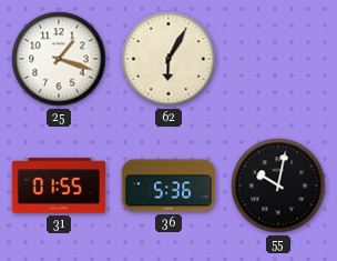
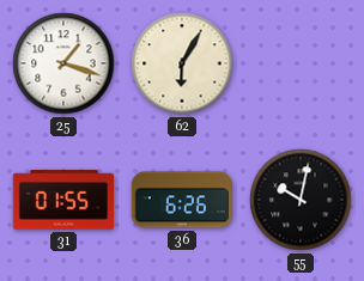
36: 5:36 -> 6:26
